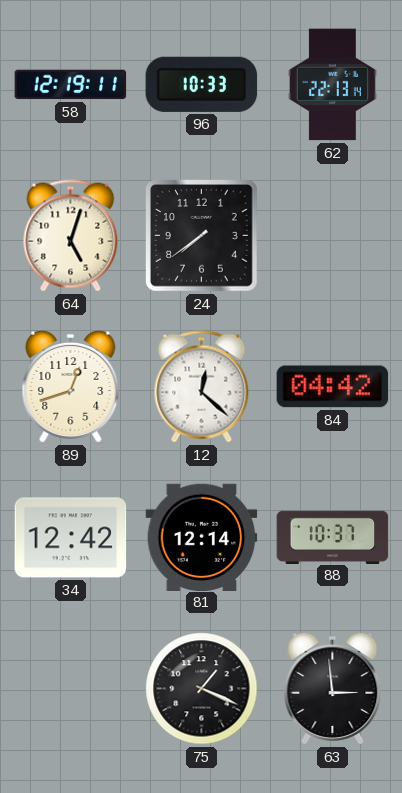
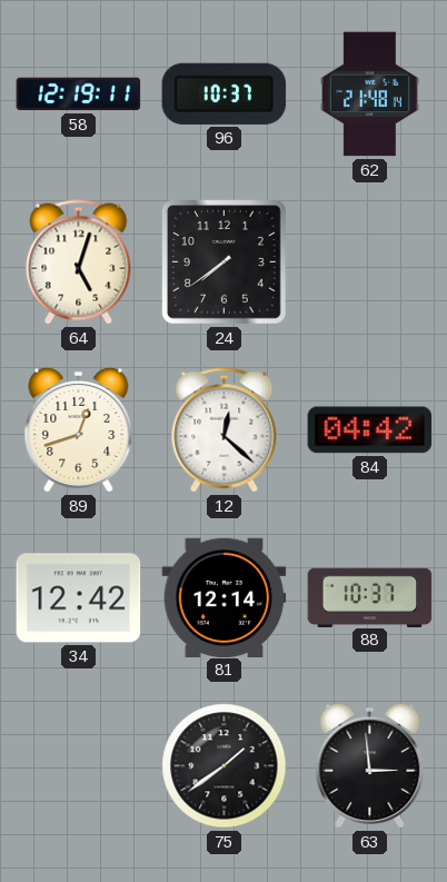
96: 10:33 -> 10:37
62: 22:13 -> 21:48
75: 1:19 -> 1:39
